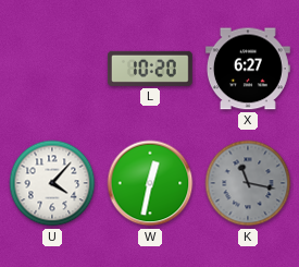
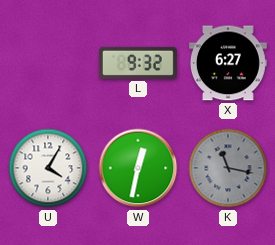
L: 10:20 -> 9:32
U: 4:07 -> 4:05
